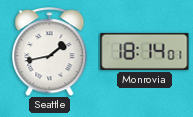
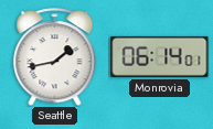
Monrovia: 18:14 -> 06:14
